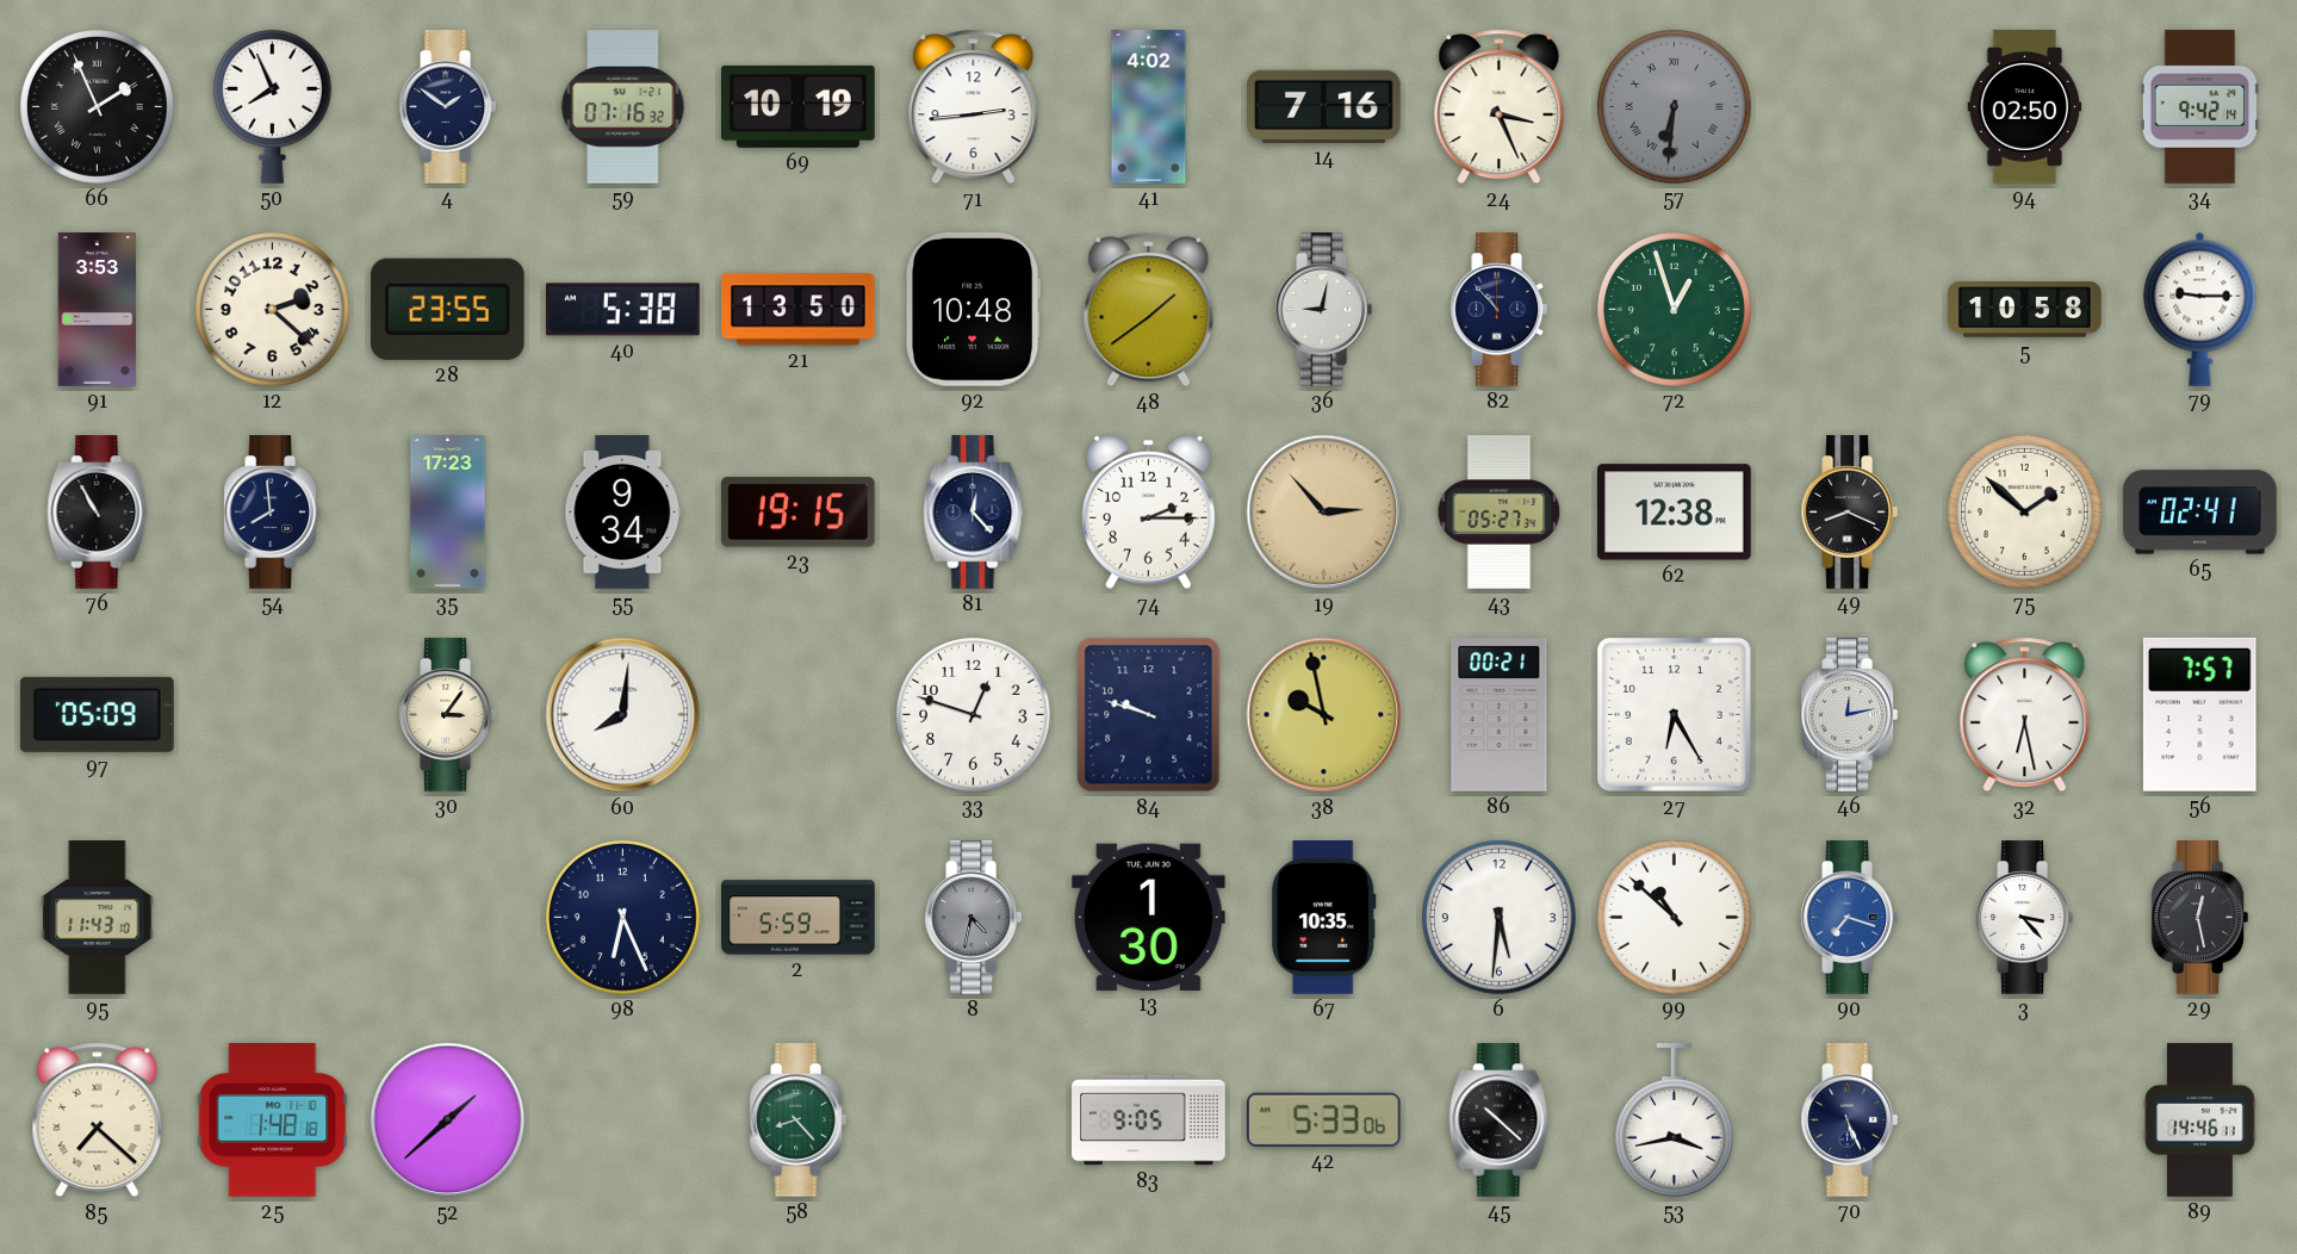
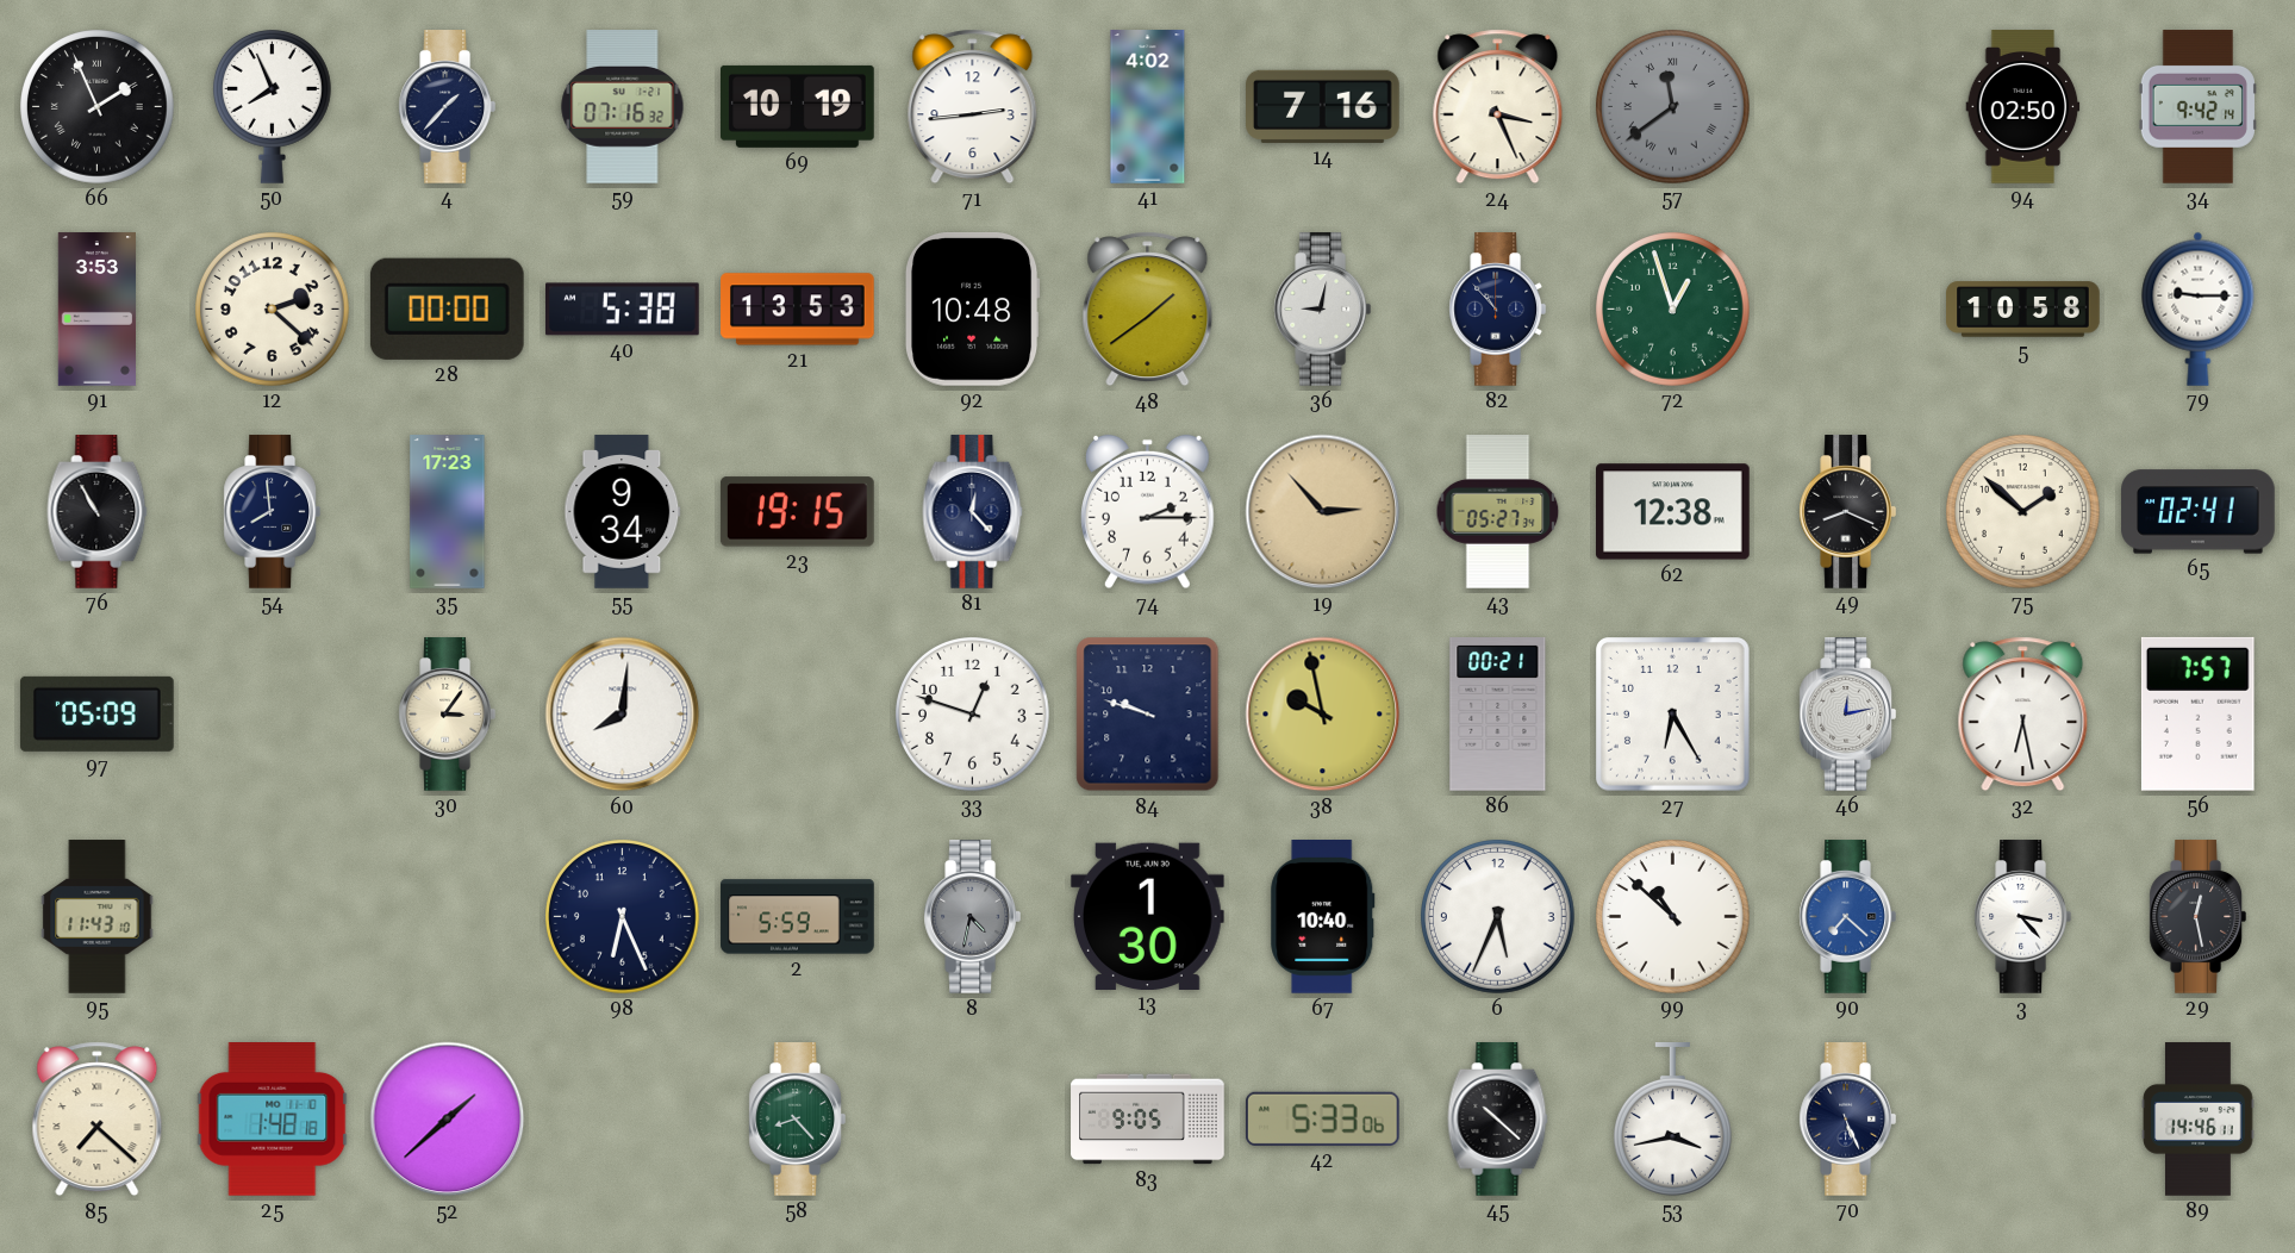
4: 1:51 -> 1:37
57: 6:31 -> 11:39
28: 23:55 -> 00:00
21: 13:50 -> 13:53
67: 10:35 -> 10:40
6: 5:31 -> 5:34
90: 7:18 -> 7:22
